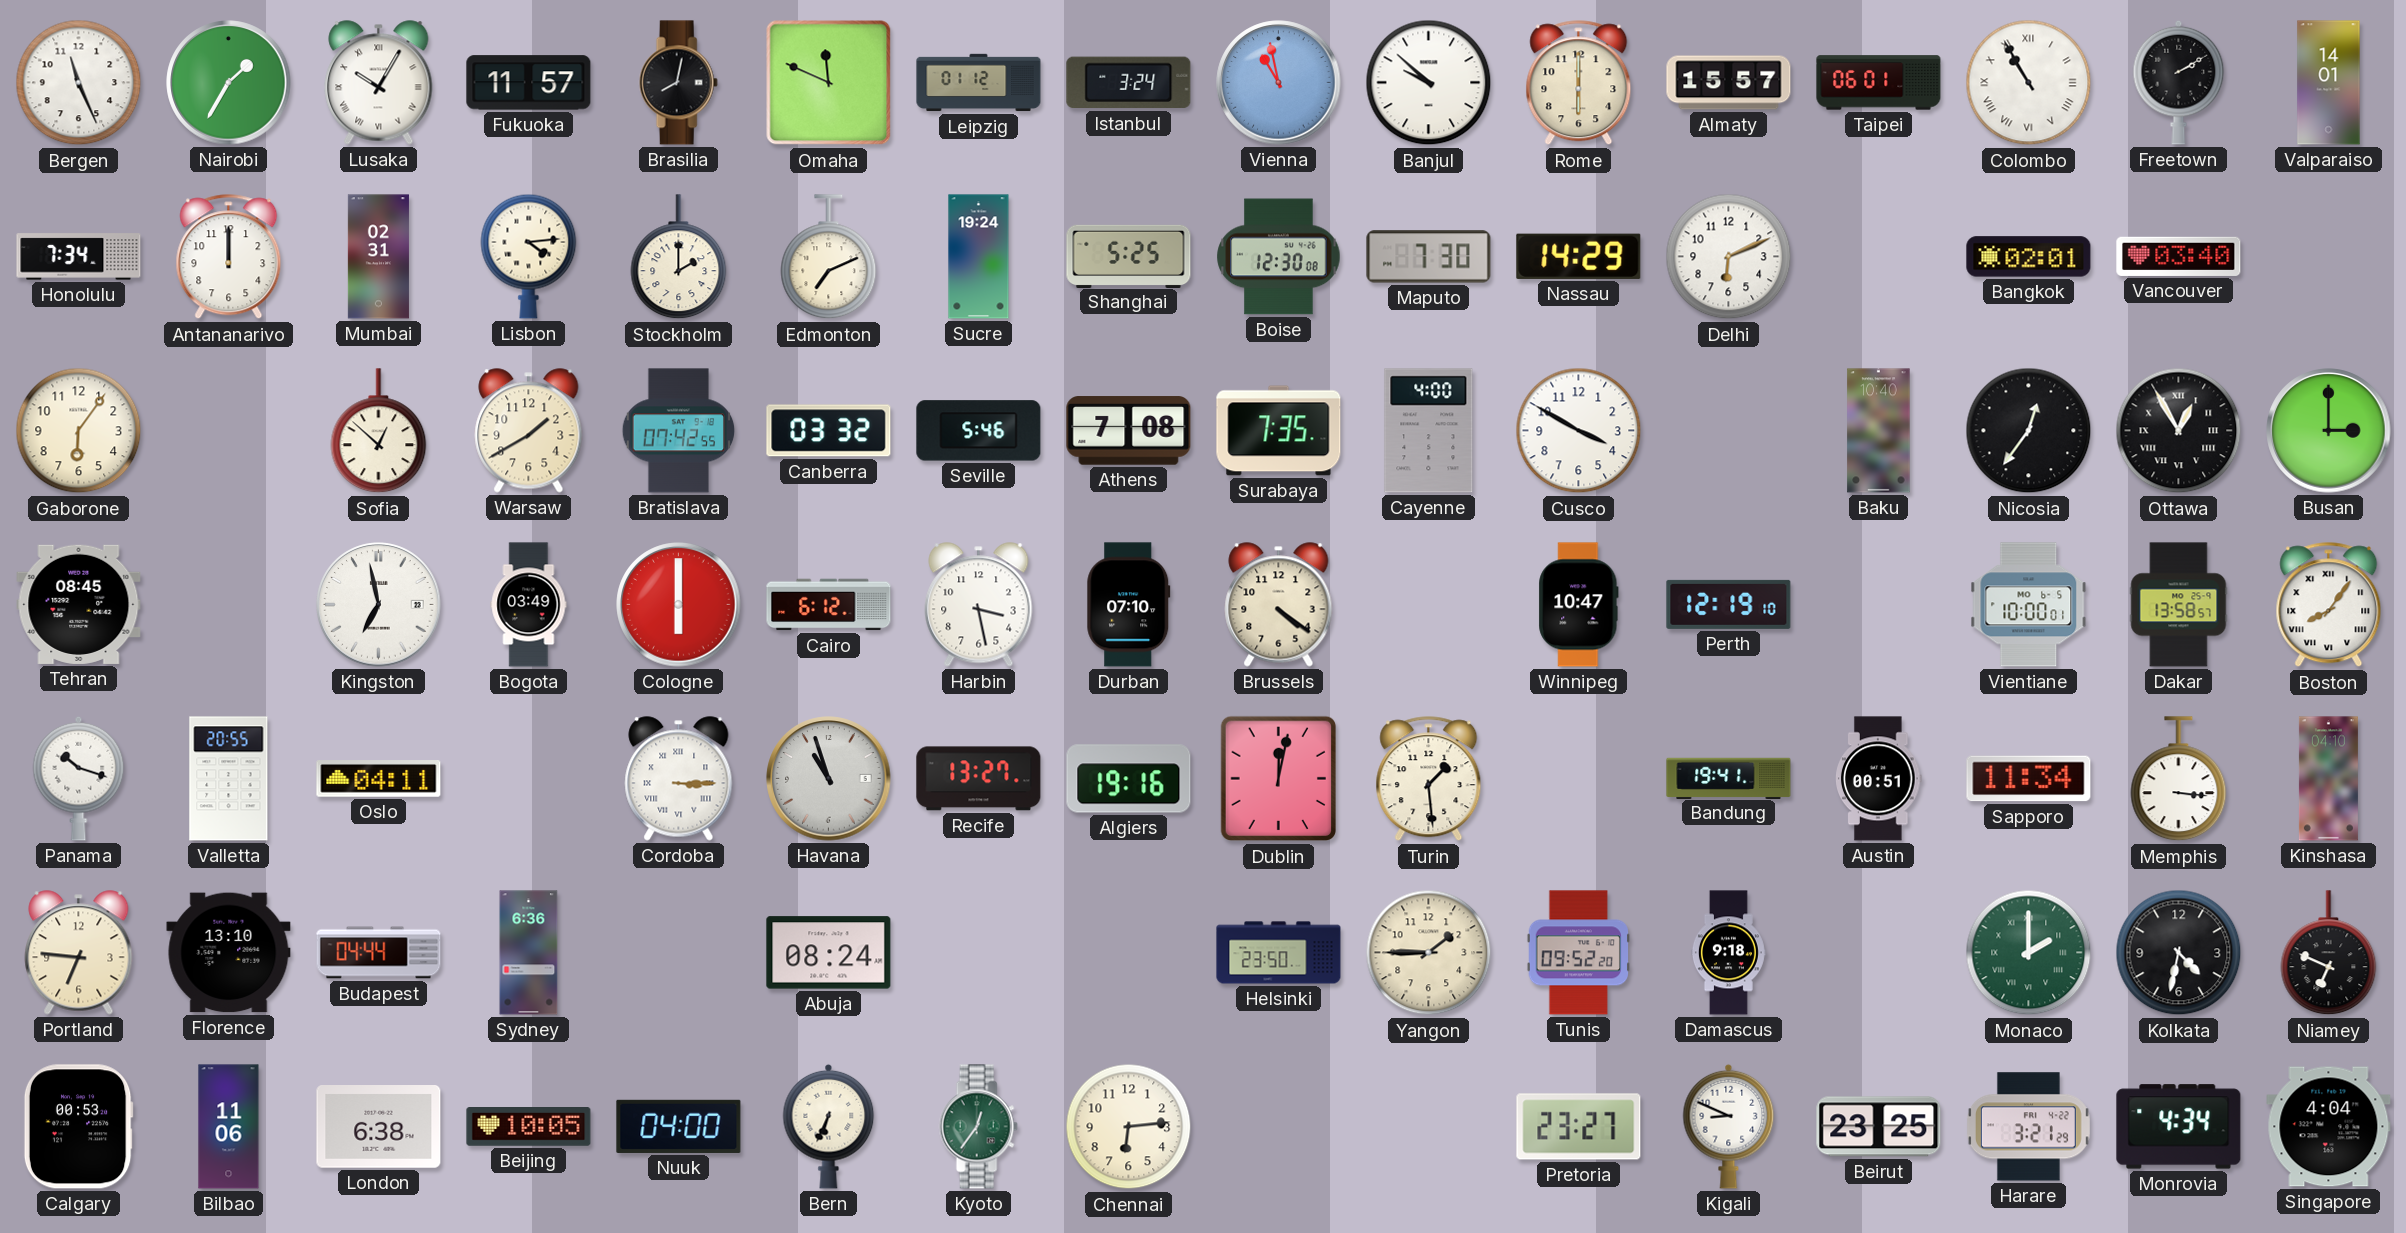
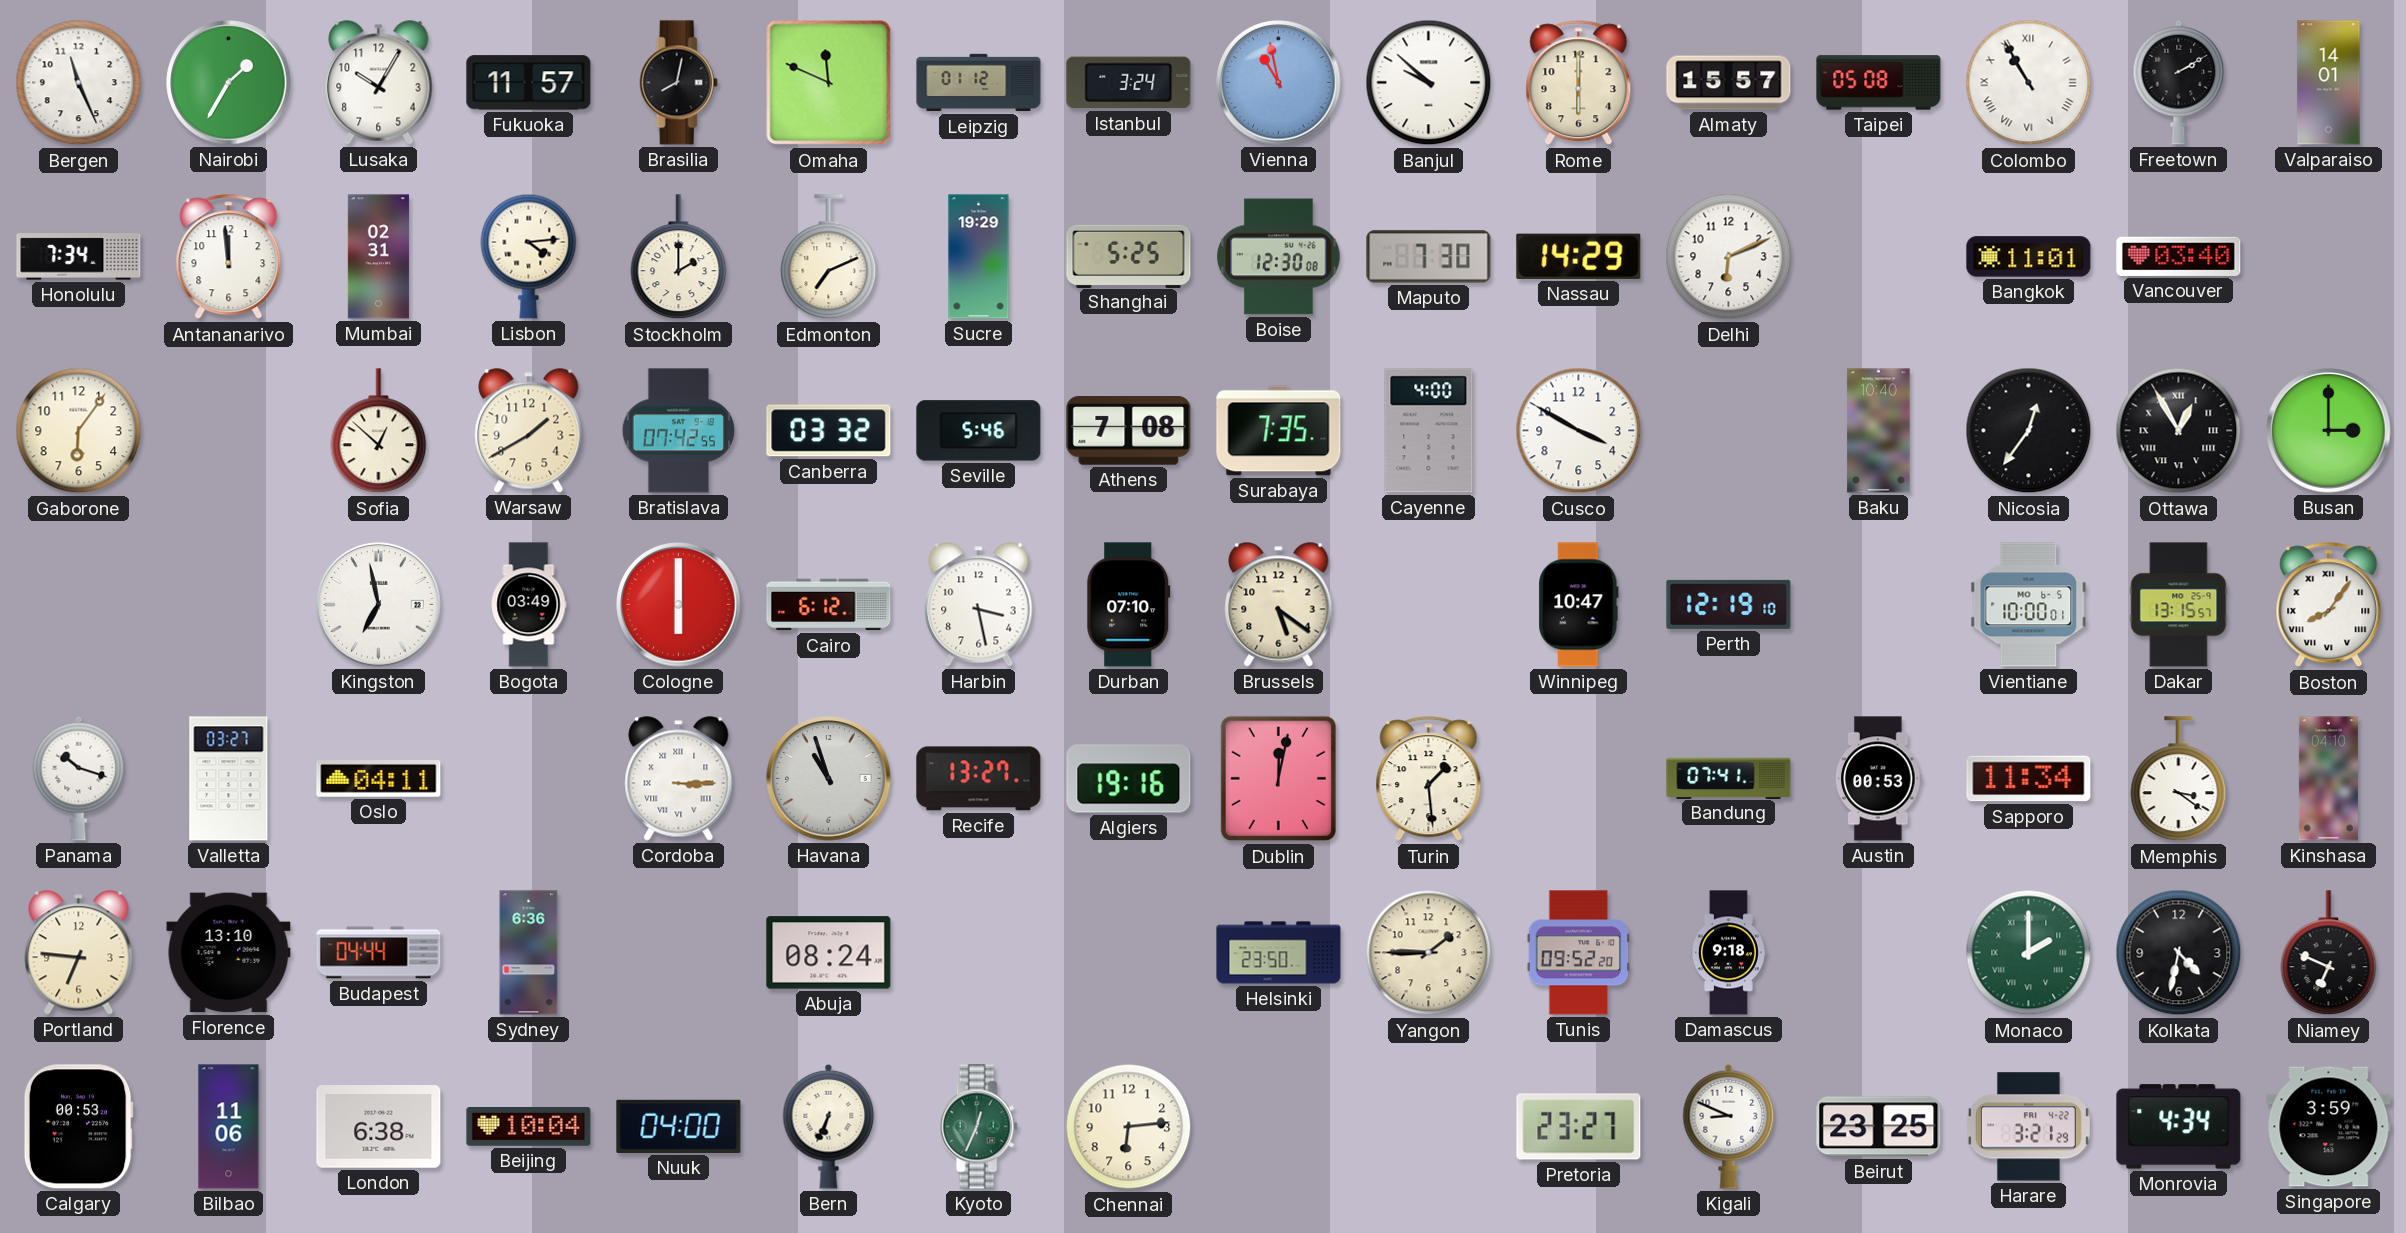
Lusaka numerals: Roman -> Arabic
Taipei: 06:01 -> 05:08
Antananarivo: 12:00 -> 11:59
Sucre: 19:24 -> 19:29
Bangkok: 02:01 -> 11:01
Tehran: 08:45 -> none
Brussels: 4:21 -> 5:21
Dakar: 13:58 -> 13:15
Valletta: 20:55 -> 03:27
Bandung: 19:41 -> 07:41
Austin: 00:51 -> 00:53
Memphis: 3:16 -> 3:21
Beijing: 10:05 -> 10:04
Kyoto: 12:36 -> 12:34
Singapore: 4:04 -> 3:59
